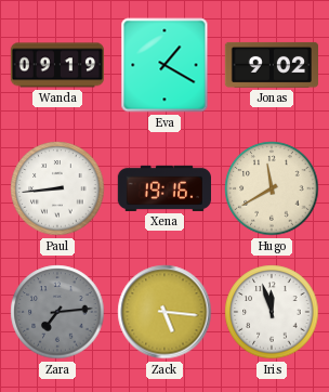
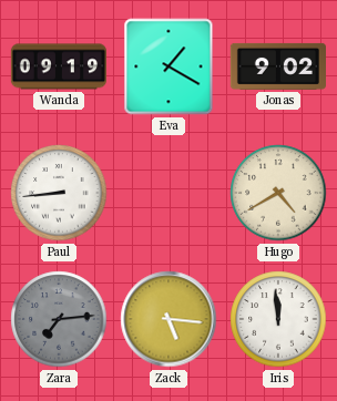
Xena: 19:16 -> none
Hugo: 11:40 -> 4:40
Iris: 11:57 -> 11:59
